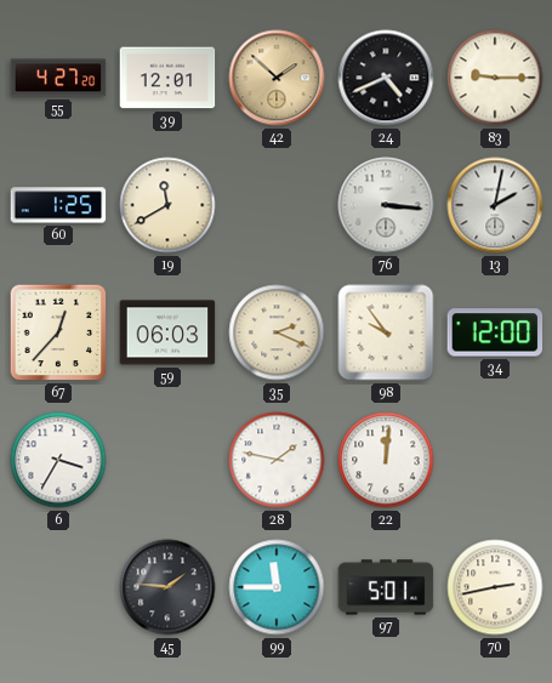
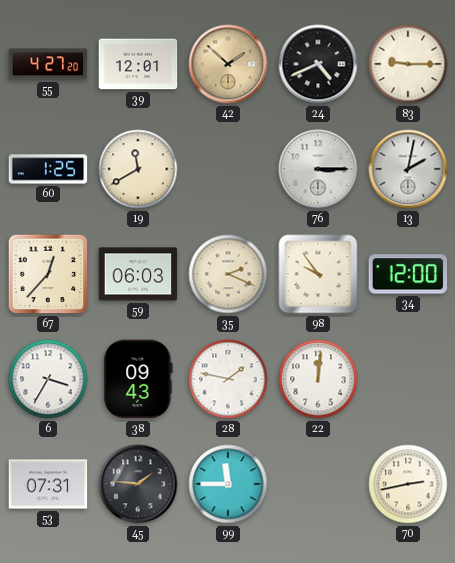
76: 3:16 -> 3:15
38: none -> 09:43
53: none -> 07:31
97: 5:01 -> none
